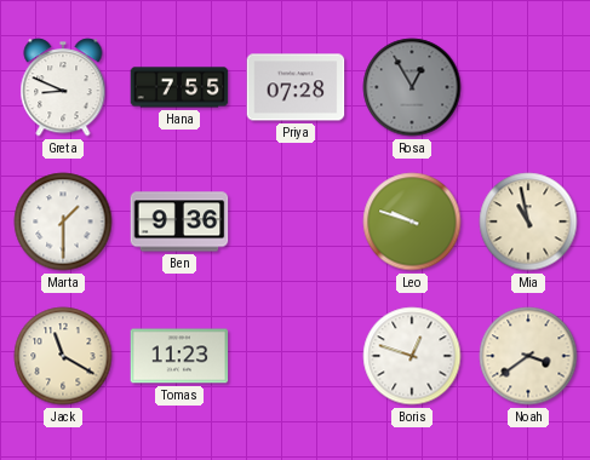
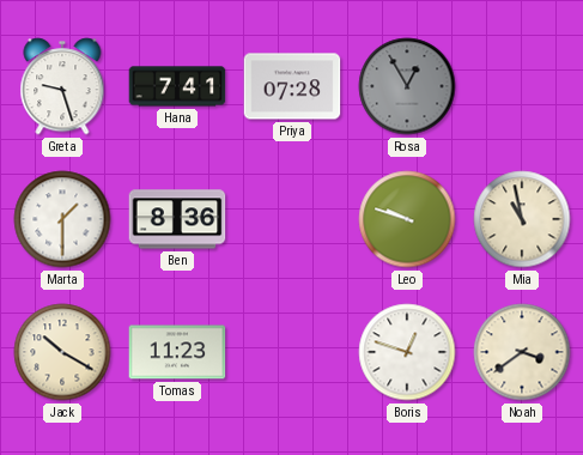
Greta: 8:49 -> 9:27
Hana: 7:55 -> 7:41
Ben: 9:36 -> 8:36
Jack: 11:20 -> 10:20
